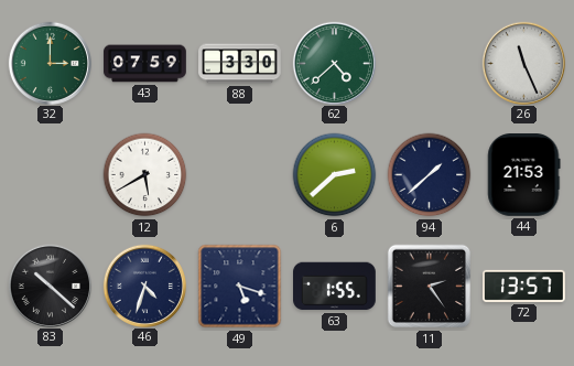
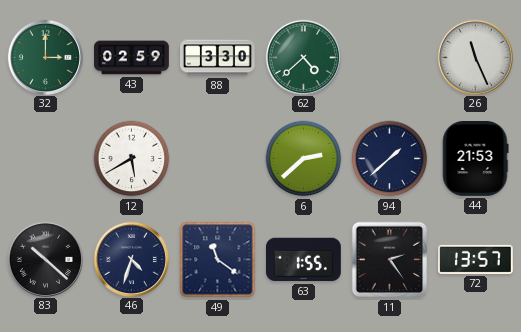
43: 07:59 -> 02:59
49: 5:18 -> 11:21
